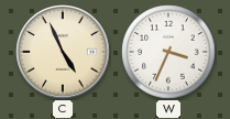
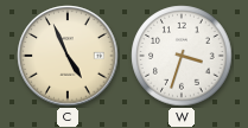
W: 3:34 -> 3:33
